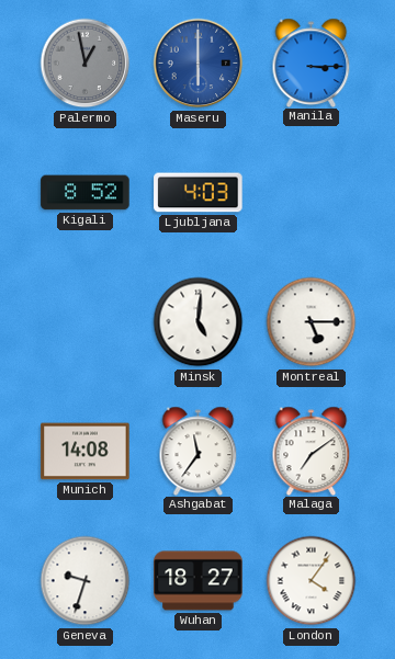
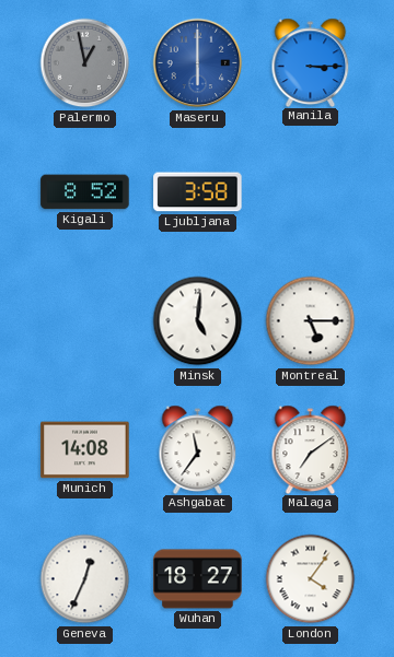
Ljubljana: 4:03 -> 3:58
Geneva: 9:33 -> 12:34
